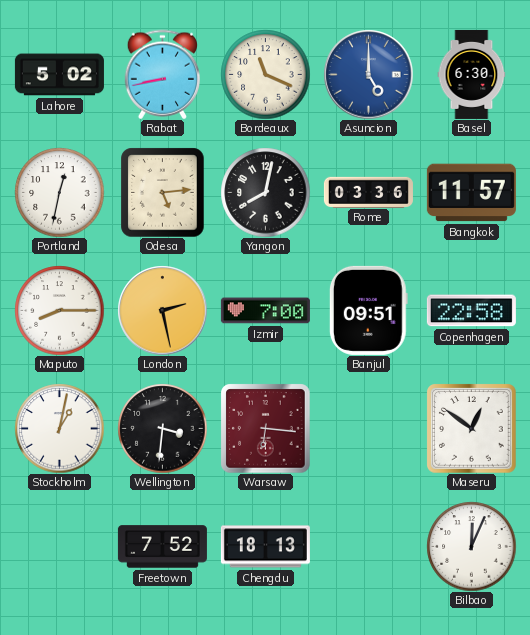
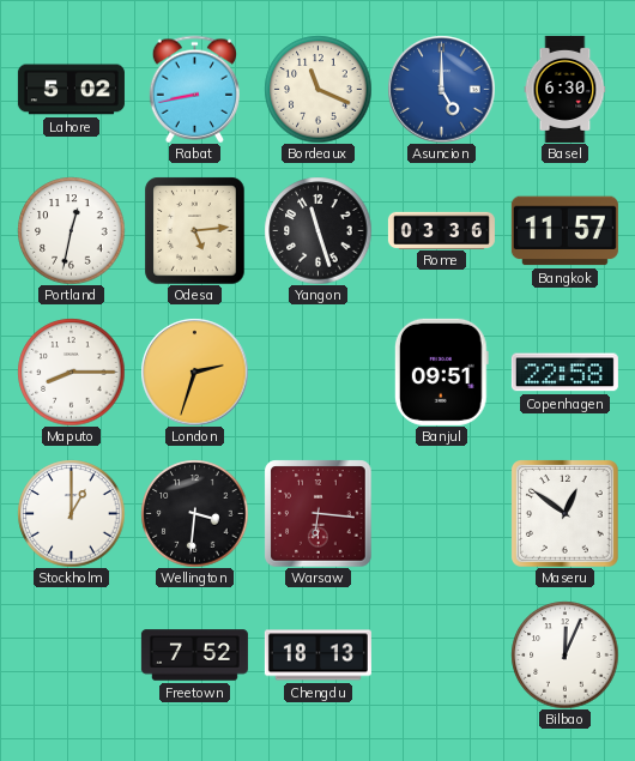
Yangon: 8:02 -> 11:27
London: 2:28 -> 2:33
Izmir: 7:00 -> none
Stockholm: 1:02 -> 1:00
